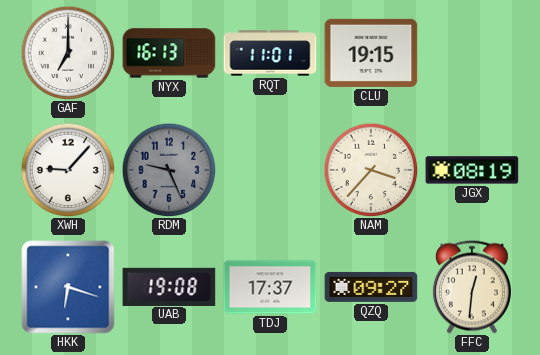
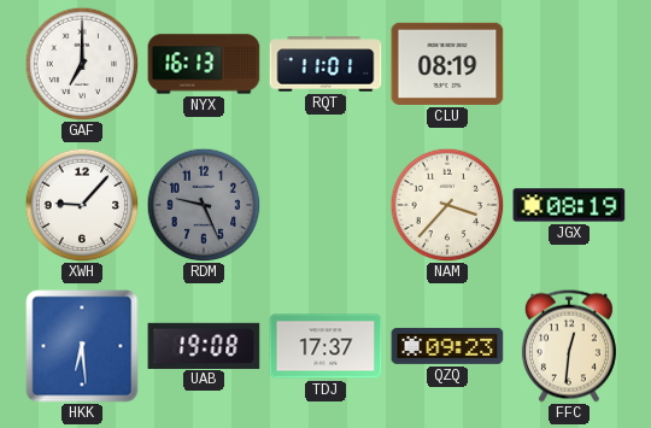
CLU: 19:15 -> 08:19
HKK: 6:18 -> 6:29
QZQ: 09:27 -> 09:23
